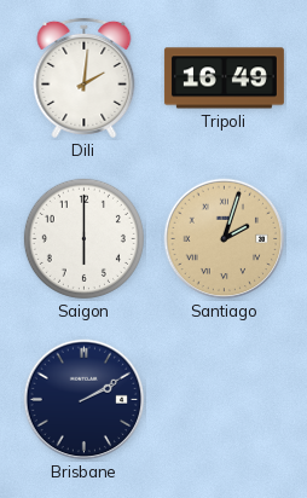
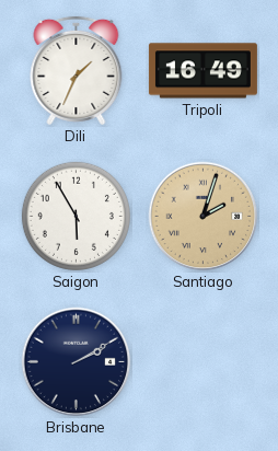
Dili: 2:01 -> 1:34
Saigon: 6:00 -> 5:55
